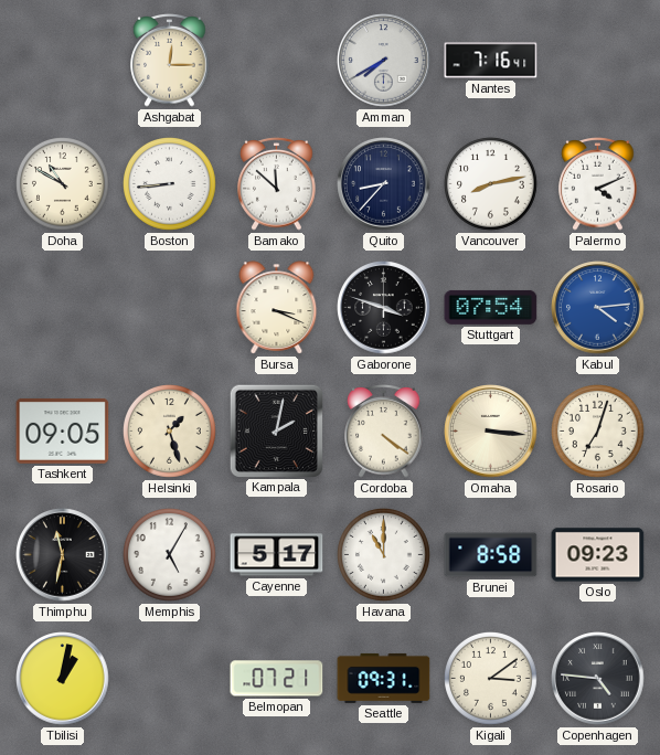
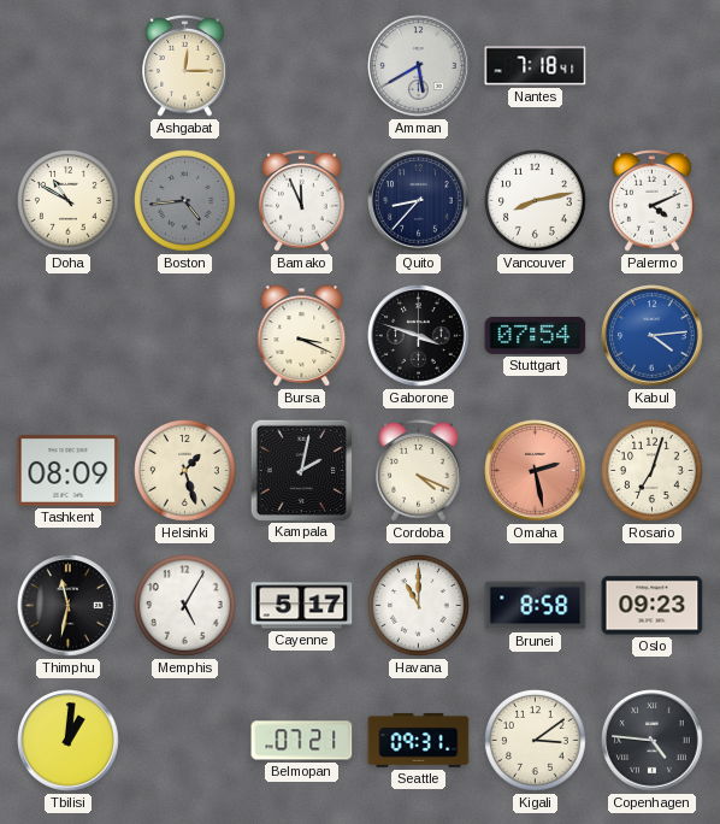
Amman: 7:40 -> 5:40
Nantes: 7:16 -> 7:18
Boston: 8:44 -> 4:44
Boston dial: white -> grey
Bamako: 11:52 -> 11:56
Tashkent: 09:05 -> 08:09
Cordoba: 4:21 -> 4:19
Omaha: 3:16 -> 2:28
Omaha dial: cream -> salmon
Tbilisi: 1:02 -> 1:01
